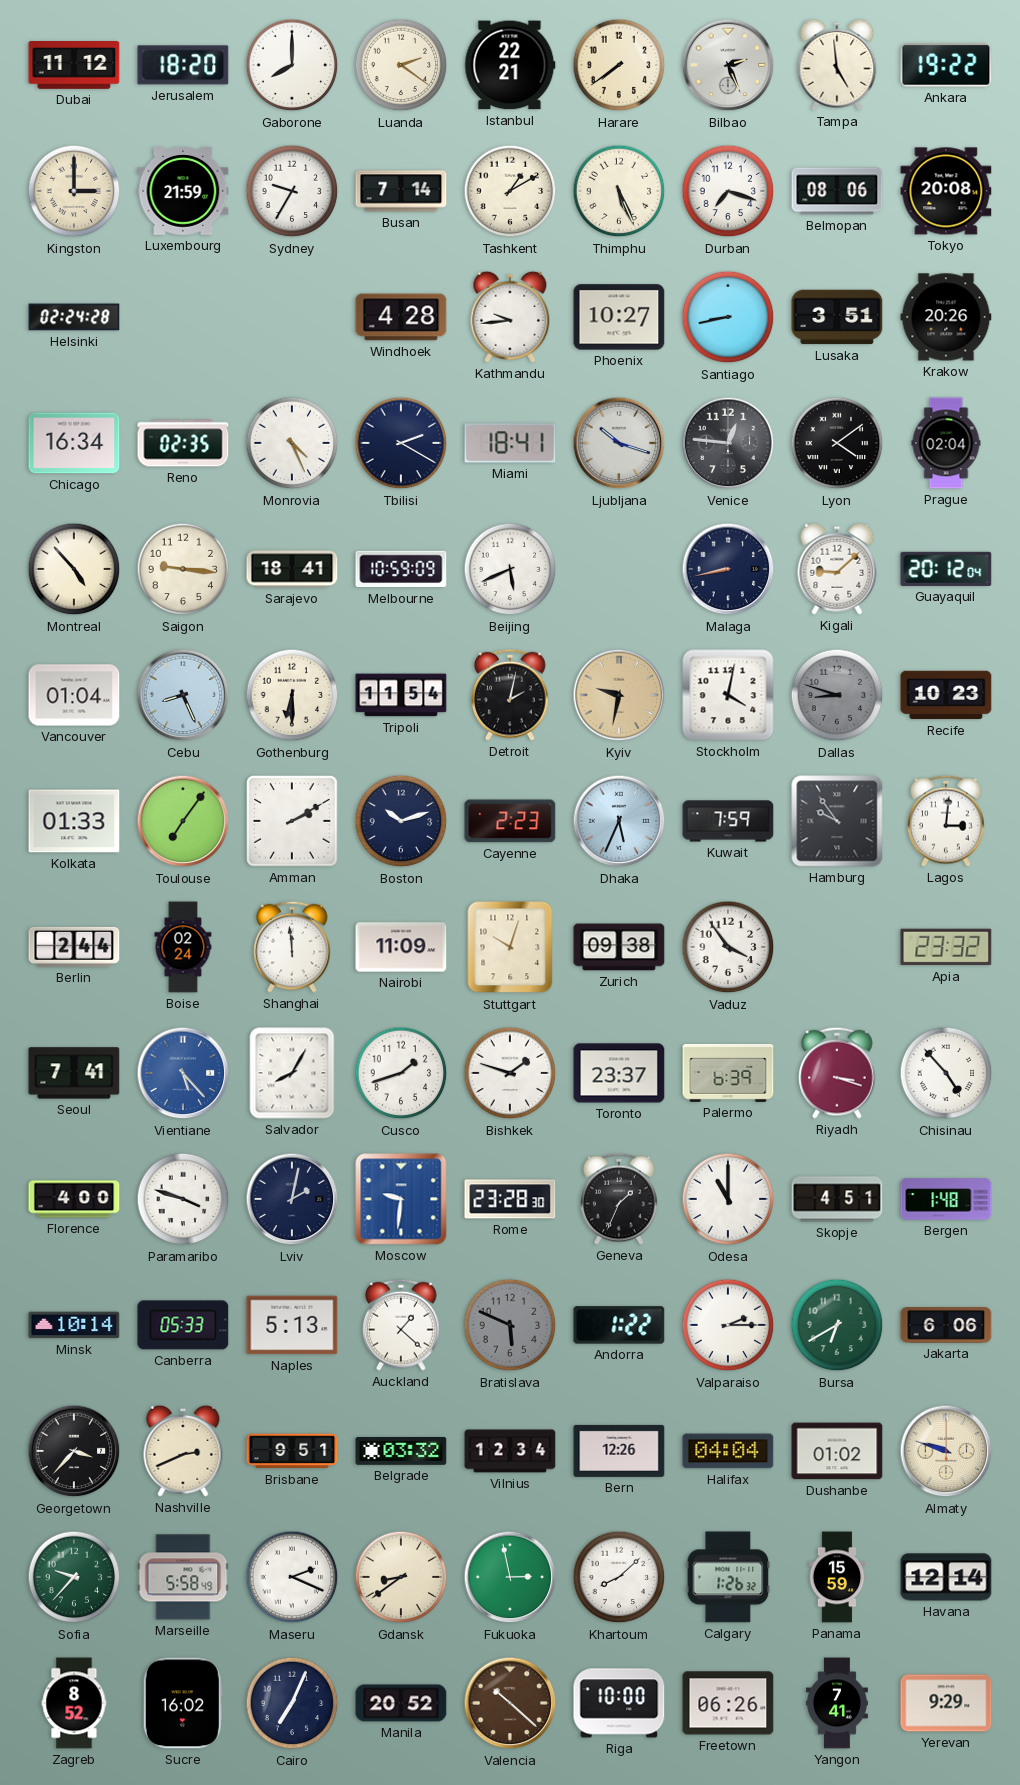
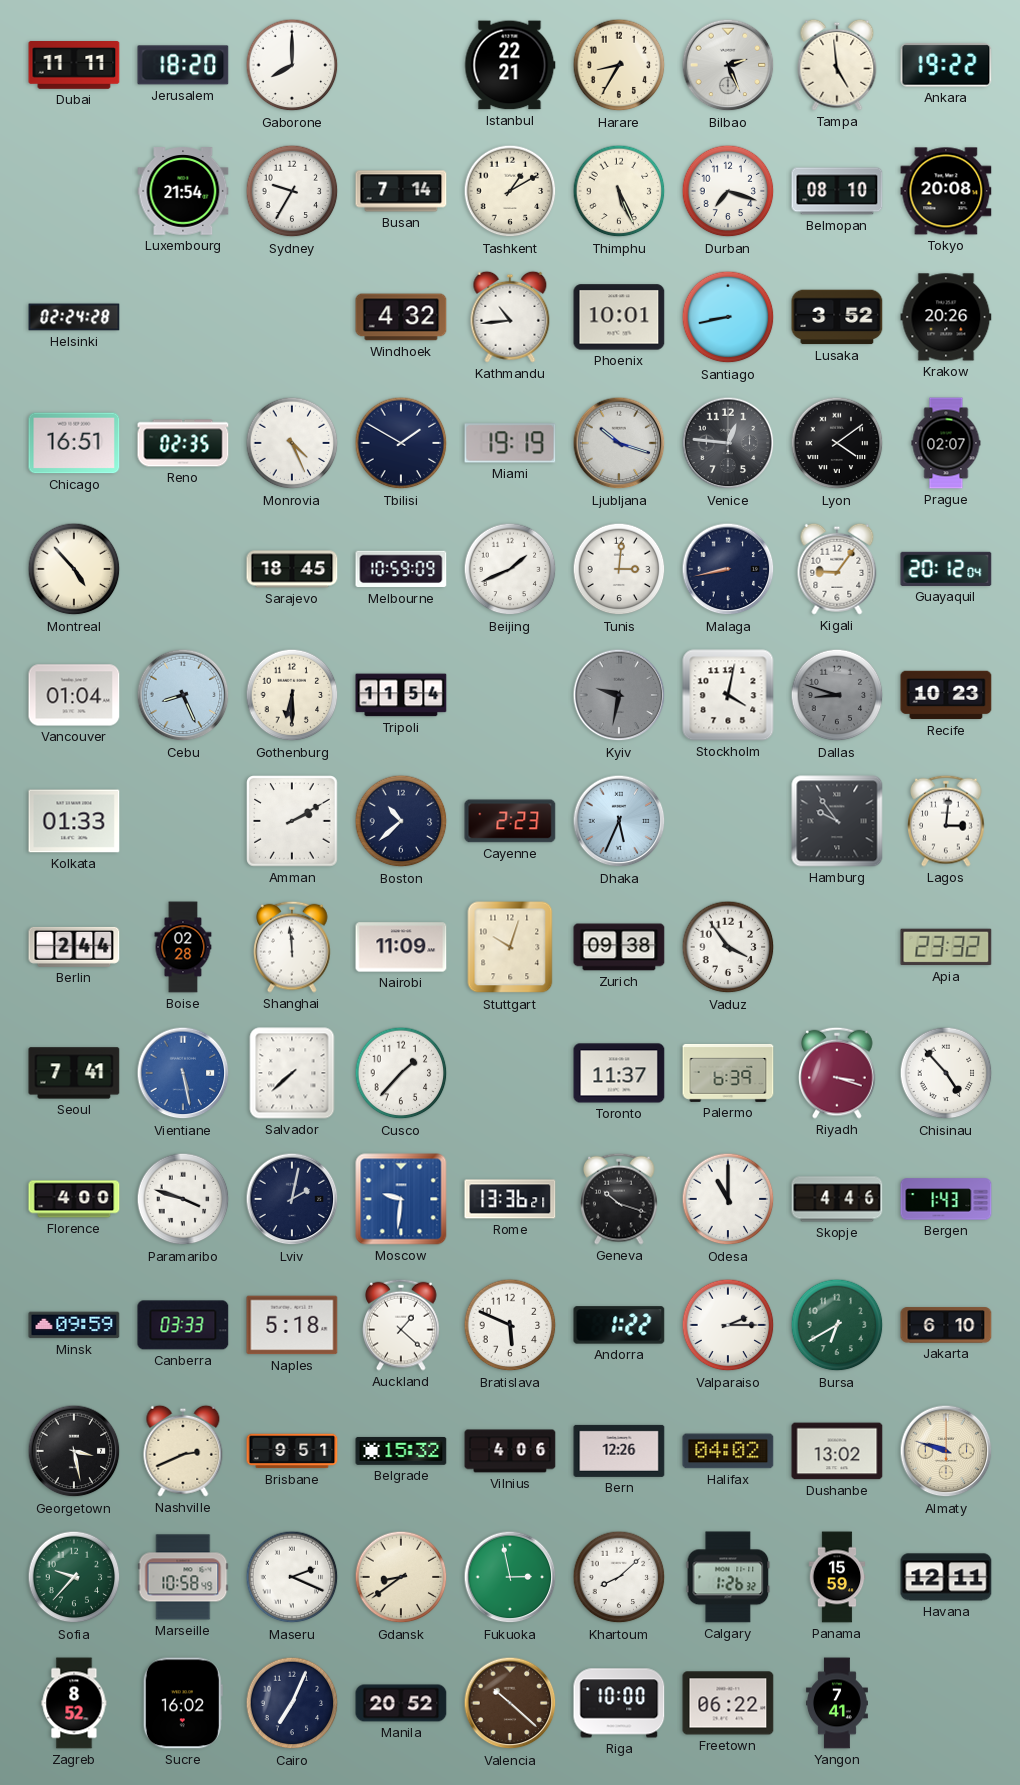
Dubai: 11:12 -> 11:11
Luanda: 2:21 -> none
Harare: 7:39 -> 8:35
Kingston: 3:00 -> none
Luxembourg: 21:59 -> 21:54
Belmopan: 08:06 -> 08:10
Windhoek: 4:28 -> 4:32
Kathmandu: 9:44 -> 10:44
Phoenix: 10:27 -> 10:01
Lusaka: 3:51 -> 3:52
Chicago: 16:34 -> 16:51
Tbilisi: 2:20 -> 1:50
Miami: 18:41 -> 19:19
Prague: 02:04 -> 02:07
Saigon: 9:16 -> none
Sarajevo: 18:41 -> 18:45
Beijing: 5:41 -> 1:41
Tunis: none -> 3:01
Kigali: 9:08 -> 9:06
Detroit: 2:02 -> none
Kyiv dial: champagne -> grey
Toulouse: 7:06 -> none
Boston: 10:12 -> 10:38
Kuwait: 7:59 -> none
Boise: 02:24 -> 02:28
Vientiane: 5:23 -> 5:28
Salvador: 8:05 -> 7:38
Cusco: 1:42 -> 1:37
Bishkek: 1:48 -> none
Toronto: 23:37 -> 11:37
Rome: 23:28 -> 13:36
Geneva: 1:34 -> 10:18
Skopje: 4:51 -> 4:46
Bergen: 1:48 -> 1:43
Minsk: 10:14 -> 09:59
Canberra: 05:33 -> 03:33
Naples: 5:13 -> 5:18
Bratislava dial: grey -> white
Jakarta: 6:06 -> 6:10
Georgetown: 3:37 -> 3:28
Belgrade: 03:32 -> 15:32
Vilnius: 12:34 -> 4:06
Halifax: 04:04 -> 04:02
Dushanbe: 01:02 -> 13:02
Marseille: 5:58 -> 10:58
Havana: 12:14 -> 12:11
Freetown: 06:26 -> 06:22
Yerevan: 9:29 -> none
